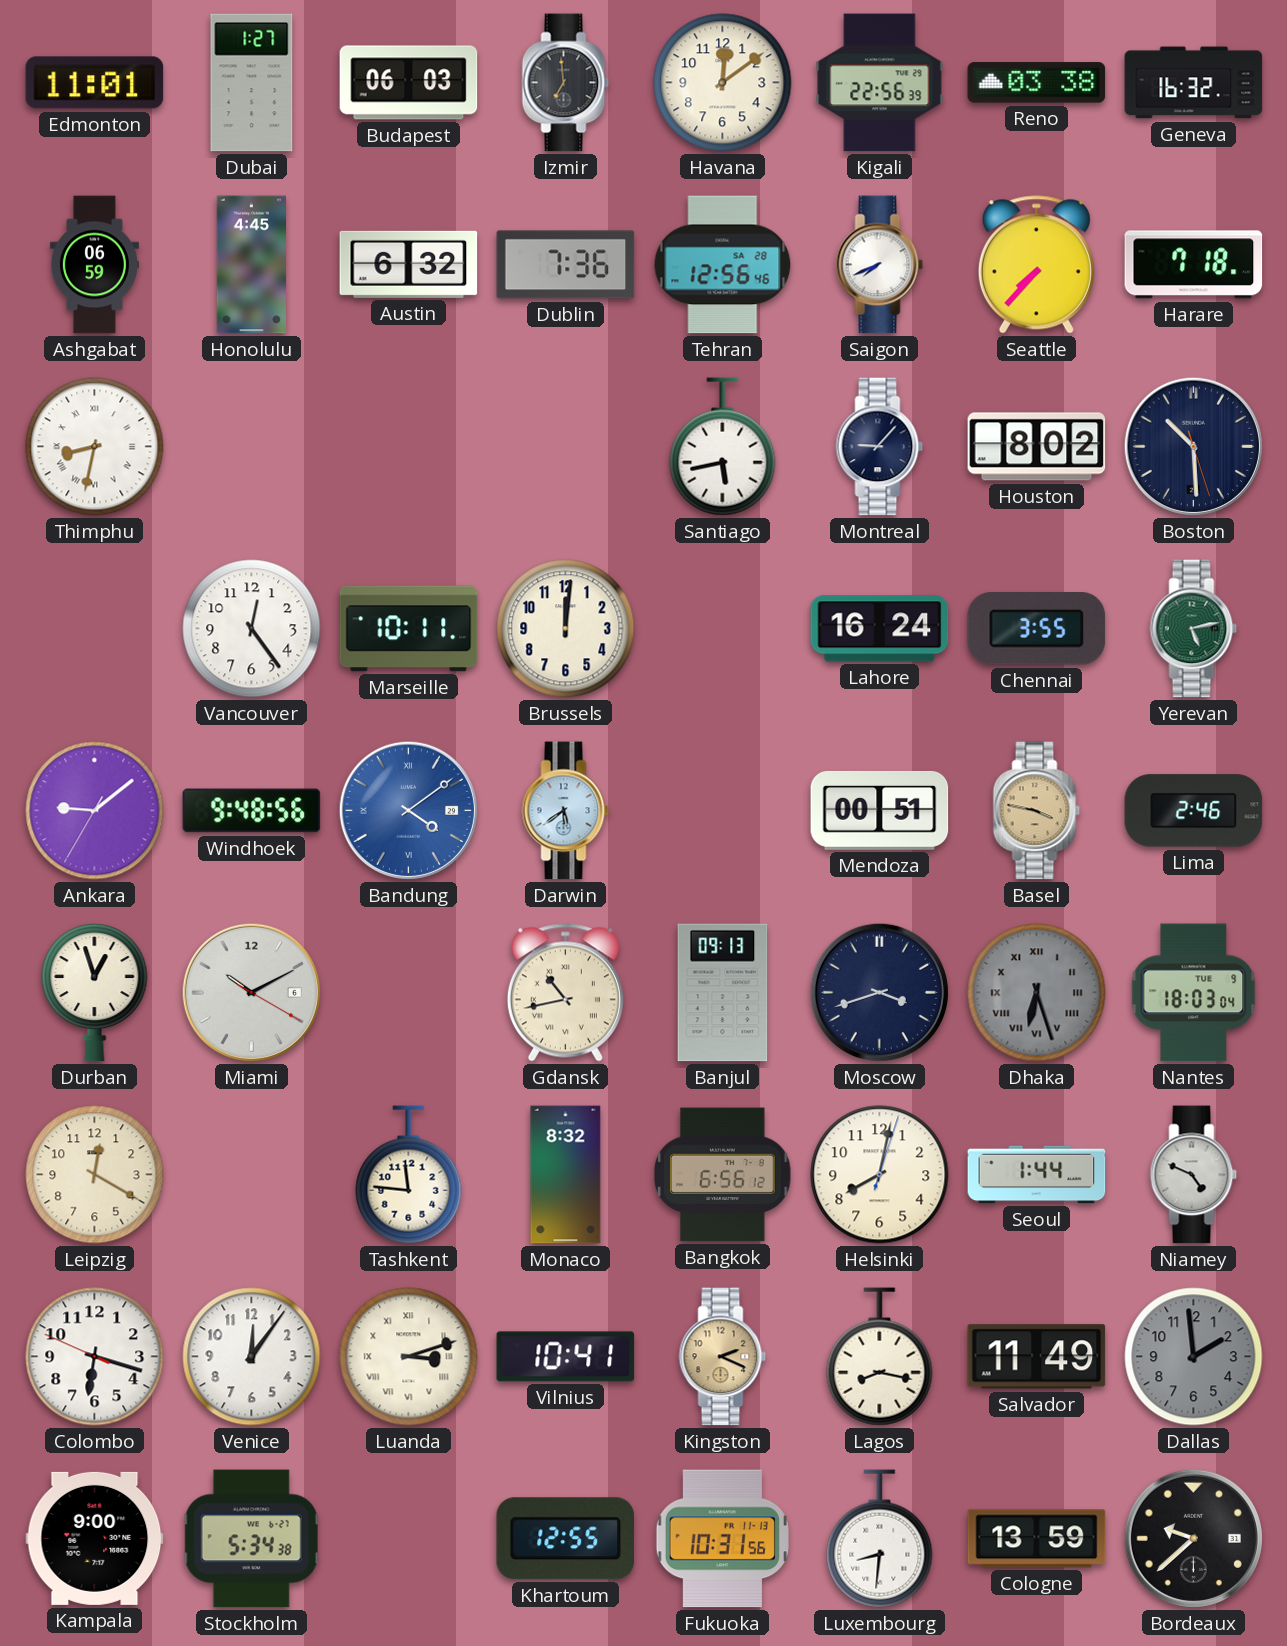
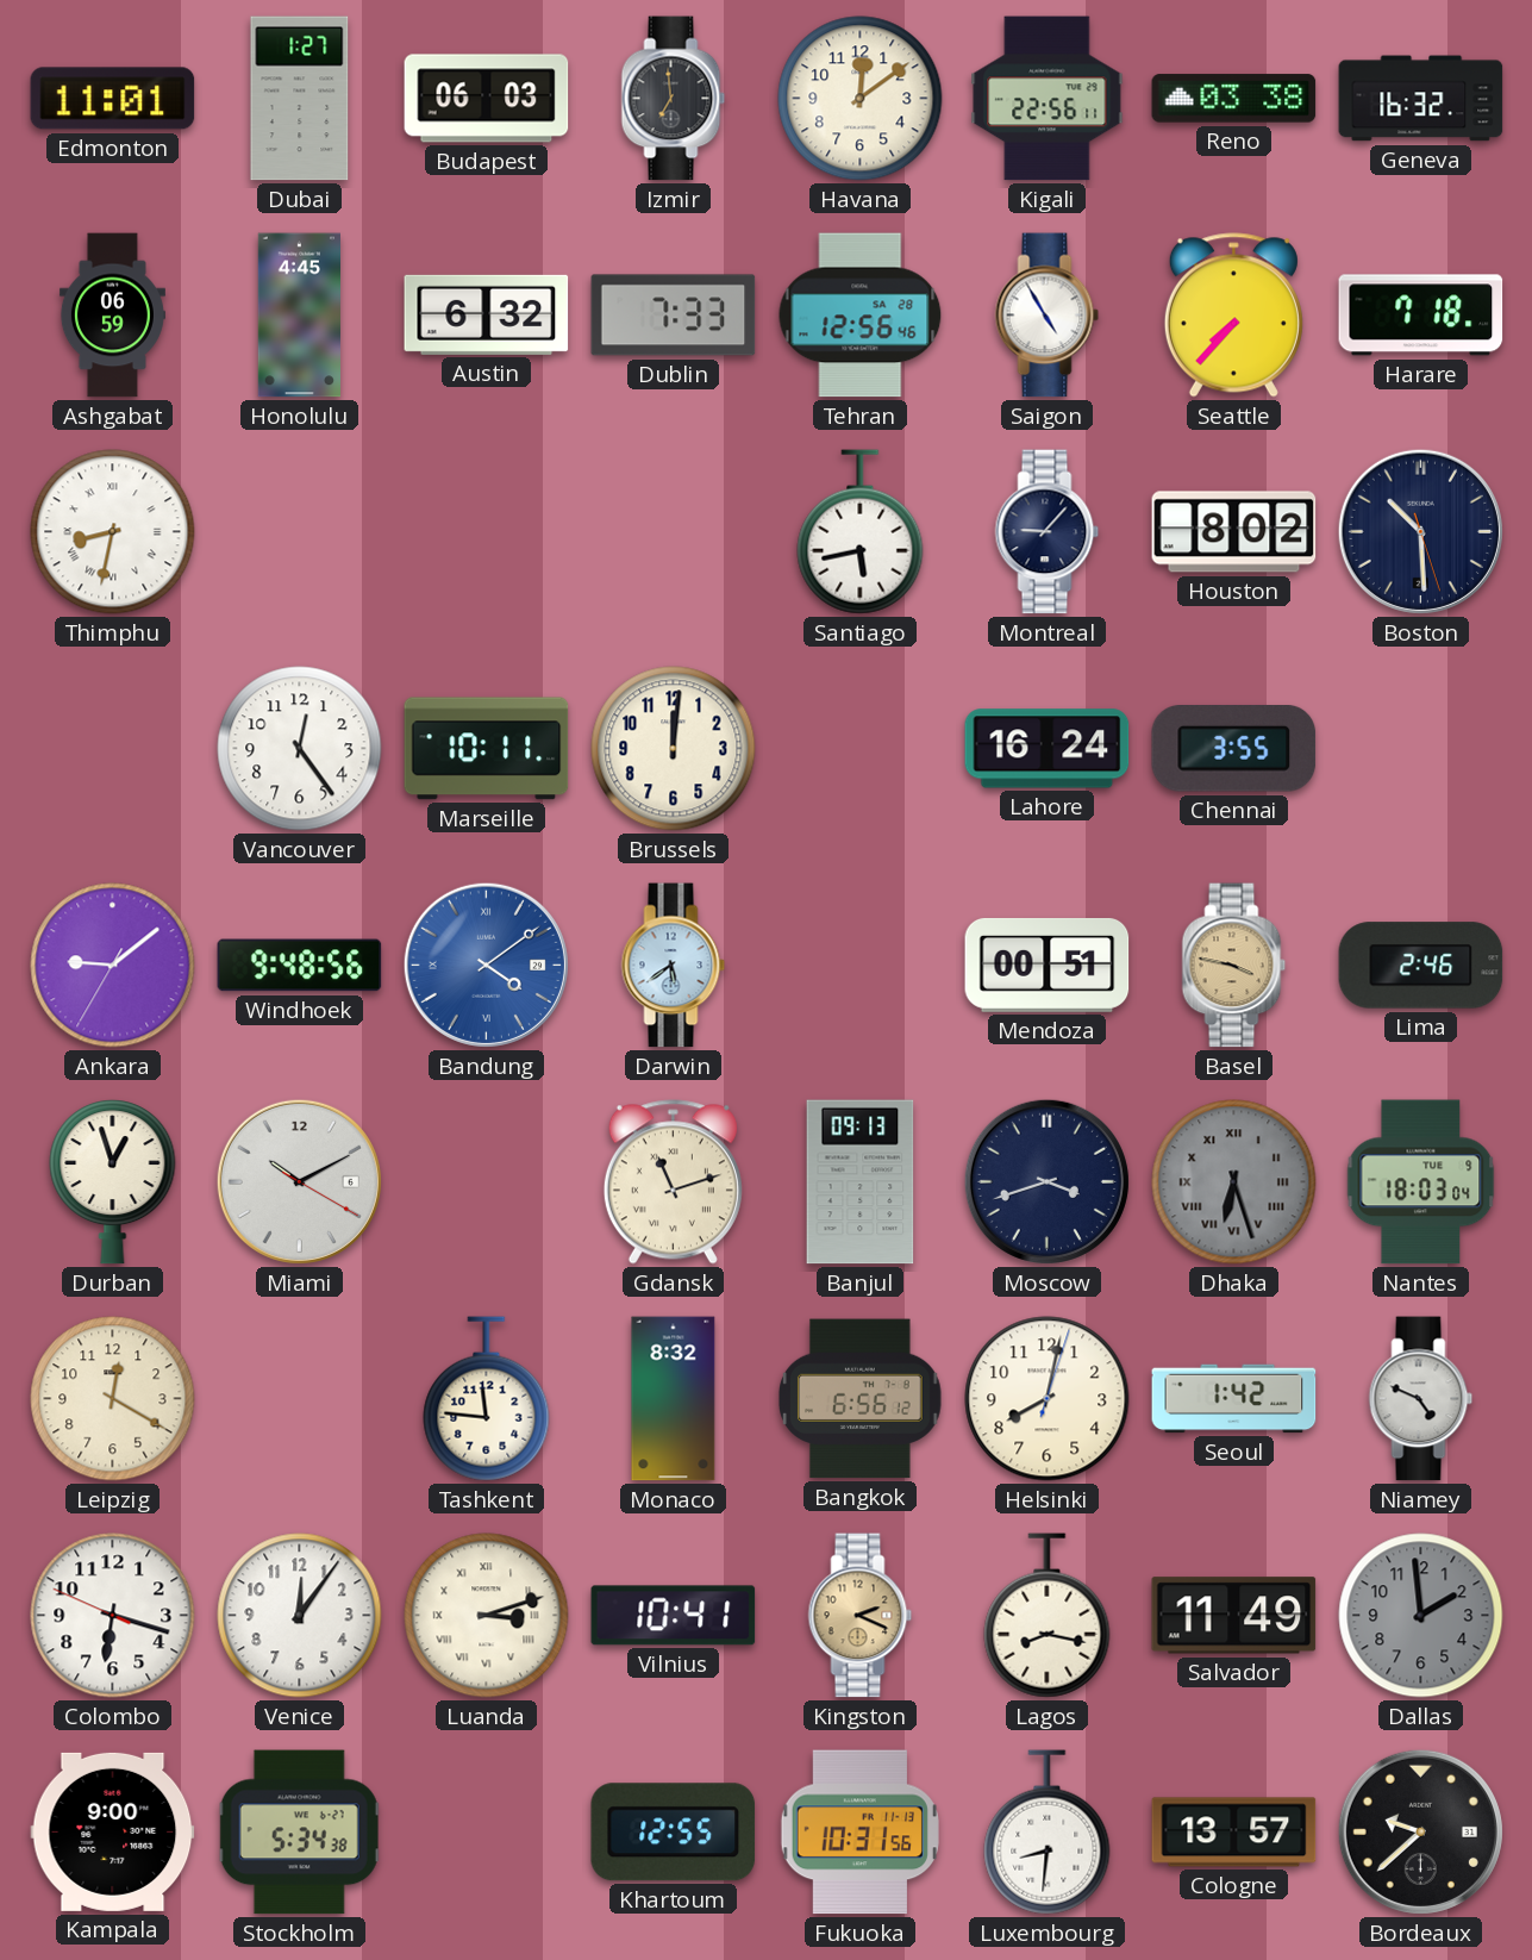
Kigali: 22:56:39 -> 22:56:11
Dublin: 7:36 -> 7:33
Saigon: 7:41 -> 4:55
Yerevan: 5:13 -> none
Gdansk: 10:43 -> 11:12
Seoul: 1:44 -> 1:42
Cologne: 13:59 -> 13:57
